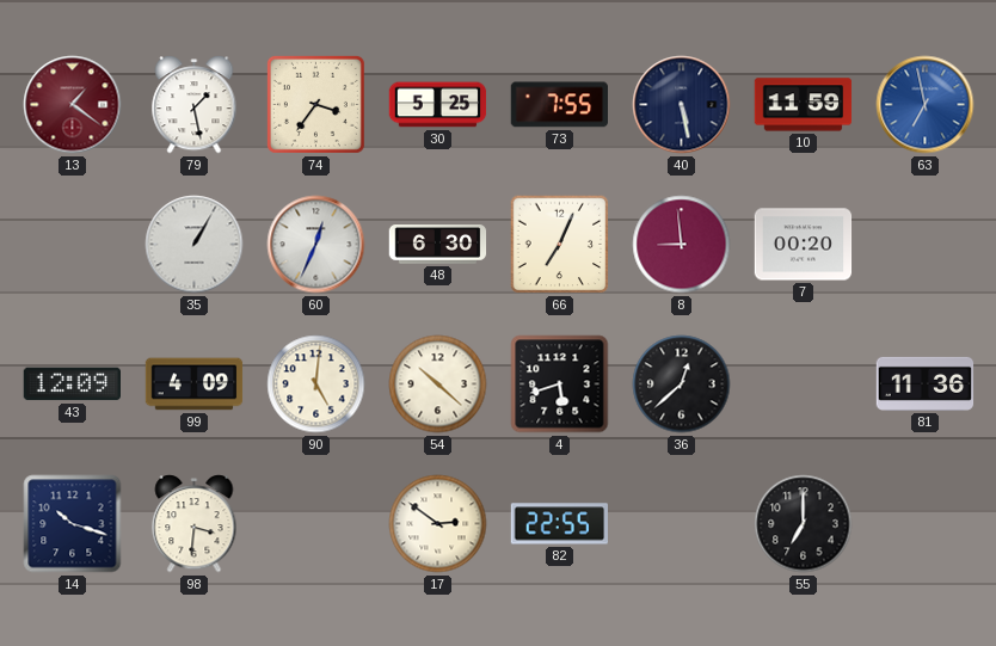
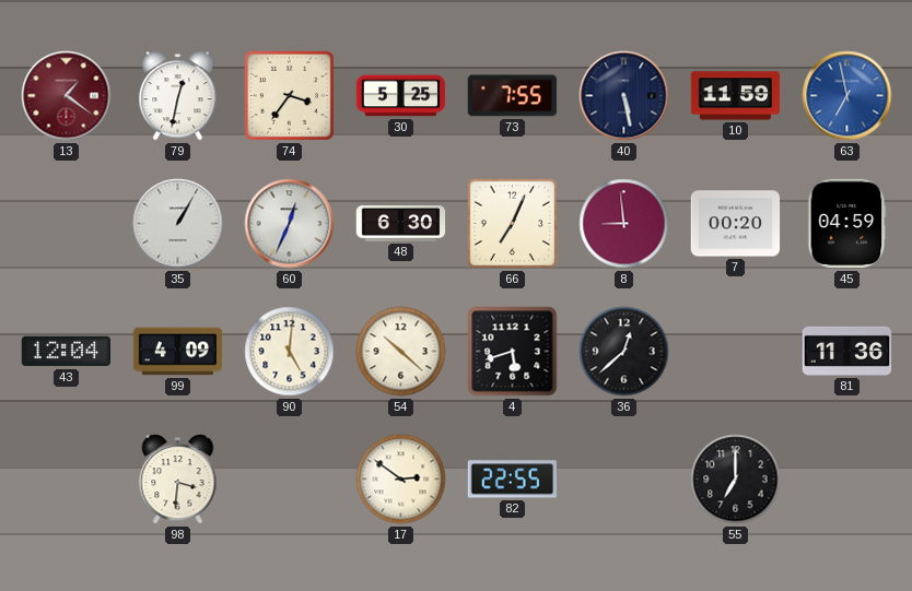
79: 1:28 -> 12:32
45: none -> 04:59
43: 12:09 -> 12:04
14: 10:18 -> none
